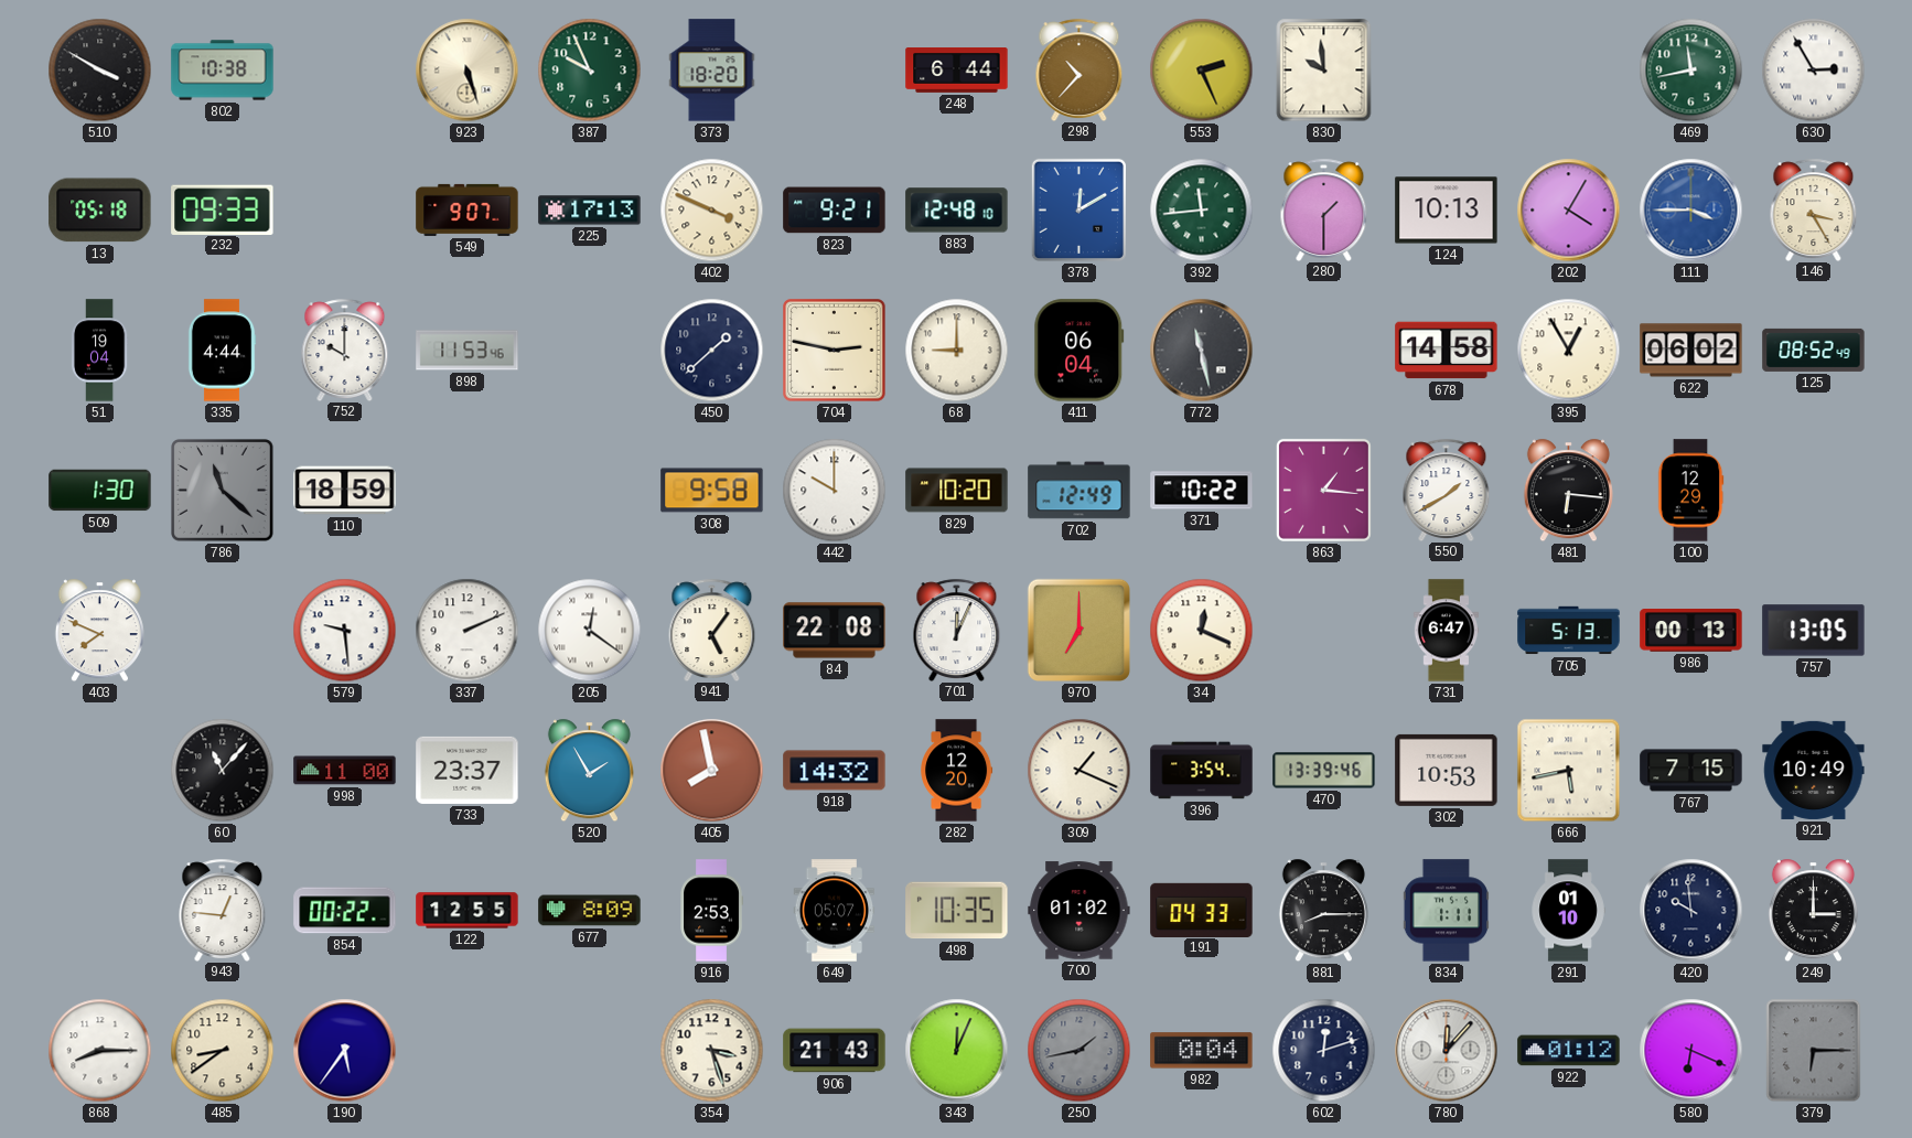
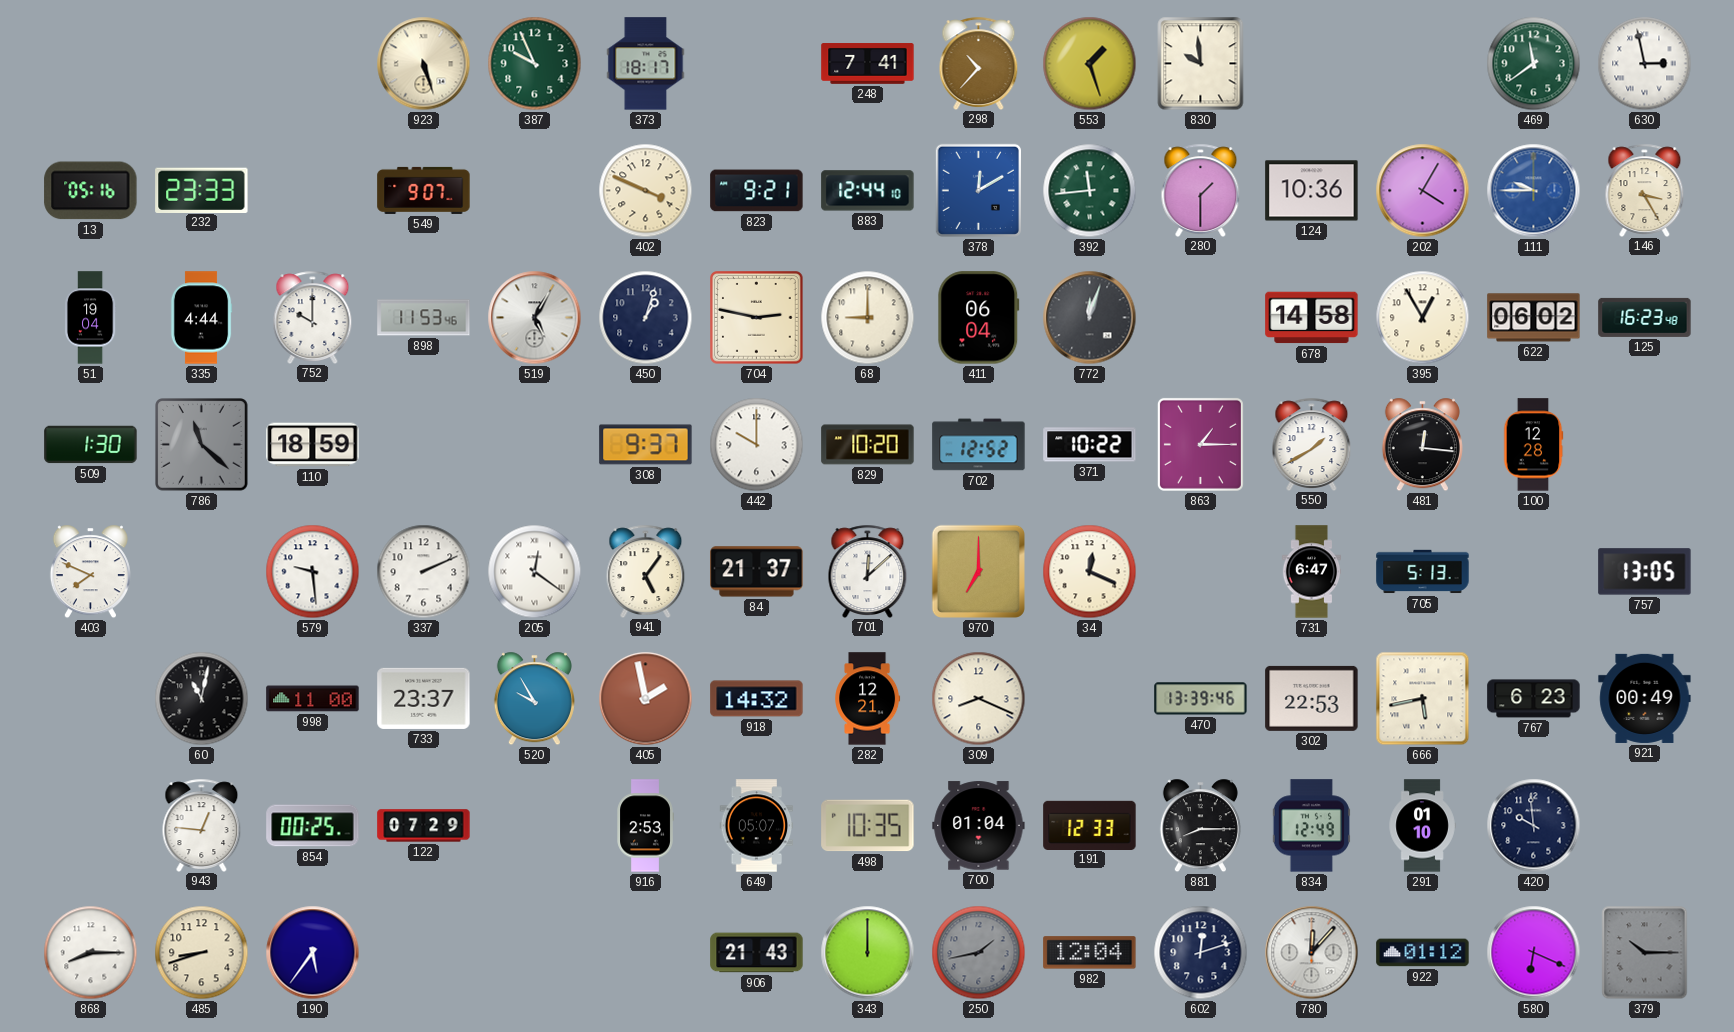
510: 3:50 -> none
802: 10:38 -> none
373: 18:20 -> 18:17
248: 6:44 -> 7:41
553: 2:26 -> 1:27
469: 11:43 -> 11:39
630: 2:55 -> 2:58
13: 05:18 -> 05:16
232: 09:33 -> 23:33
225: 17:13 -> none
883: 12:48 -> 12:44
124: 10:13 -> 10:36
111: 3:45 -> 9:45
519: none -> 5:05
450: 1:38 -> 1:03
772: 11:28 -> 12:03
125: 08:52 -> 16:23
308: 9:58 -> 9:37
702: 12:49 -> 12:52
863: 1:16 -> 1:15
481: 6:16 -> 12:16
100: 12:29 -> 12:28
84: 22:08 -> 21:37
701: 12:04 -> 12:08
986: 00:13 -> none
60: 11:07 -> 11:02
520: 1:55 -> 9:55
405: 7:58 -> 1:58
282: 12:20 -> 12:21
309: 1:19 -> 8:19
396: 3:54 -> none
302: 10:53 -> 22:53
767: 7:15 -> 6:23
921: 10:49 -> 00:49
854: 00:22 -> 00:25
122: 12:55 -> 07:29
677: 8:09 -> none
700: 01:02 -> 01:04
191: 04:33 -> 12:33
834: 1:11 -> 12:49
249: 3:00 -> none
485: 8:39 -> 8:42
354: 3:27 -> none
343: 12:04 -> 12:00
982: 0:04 -> 12:04
379: 6:15 -> 10:15
